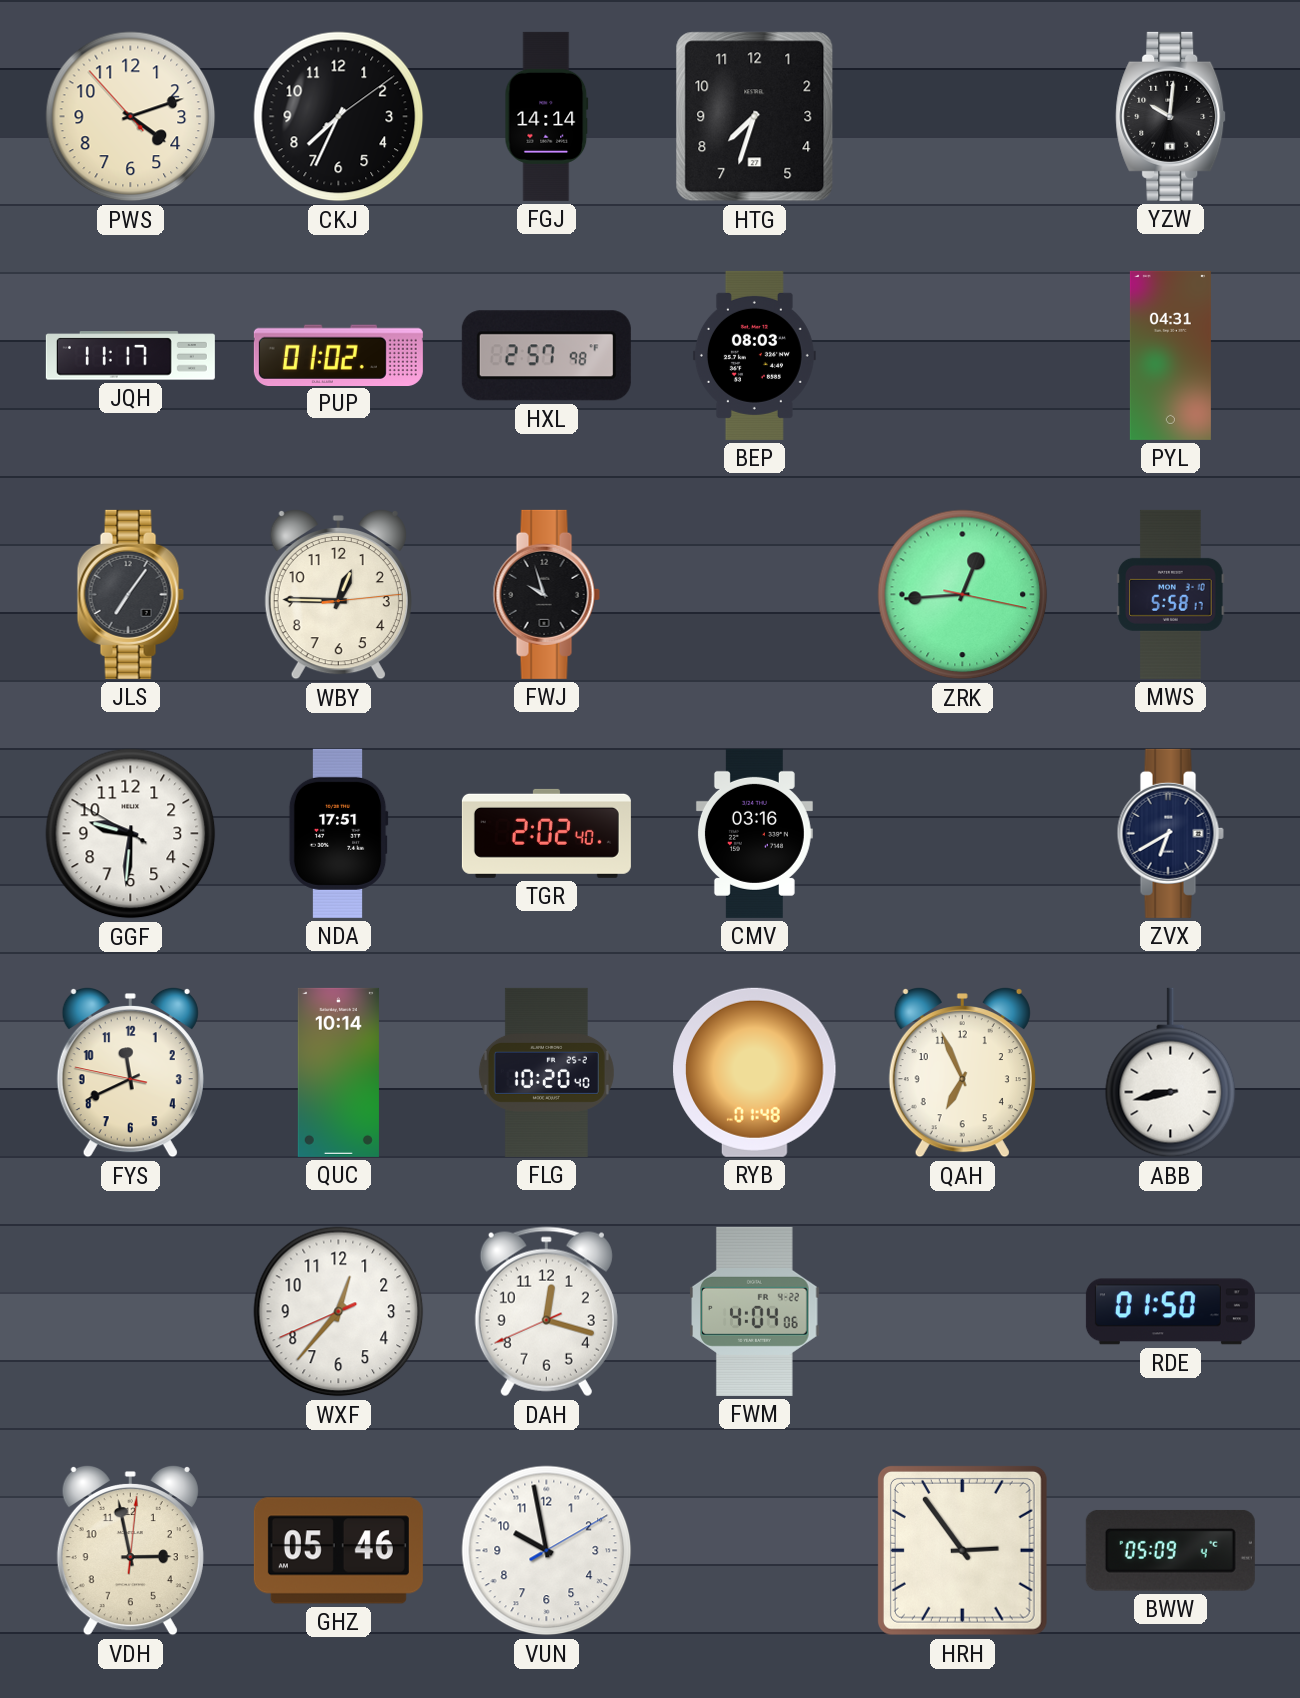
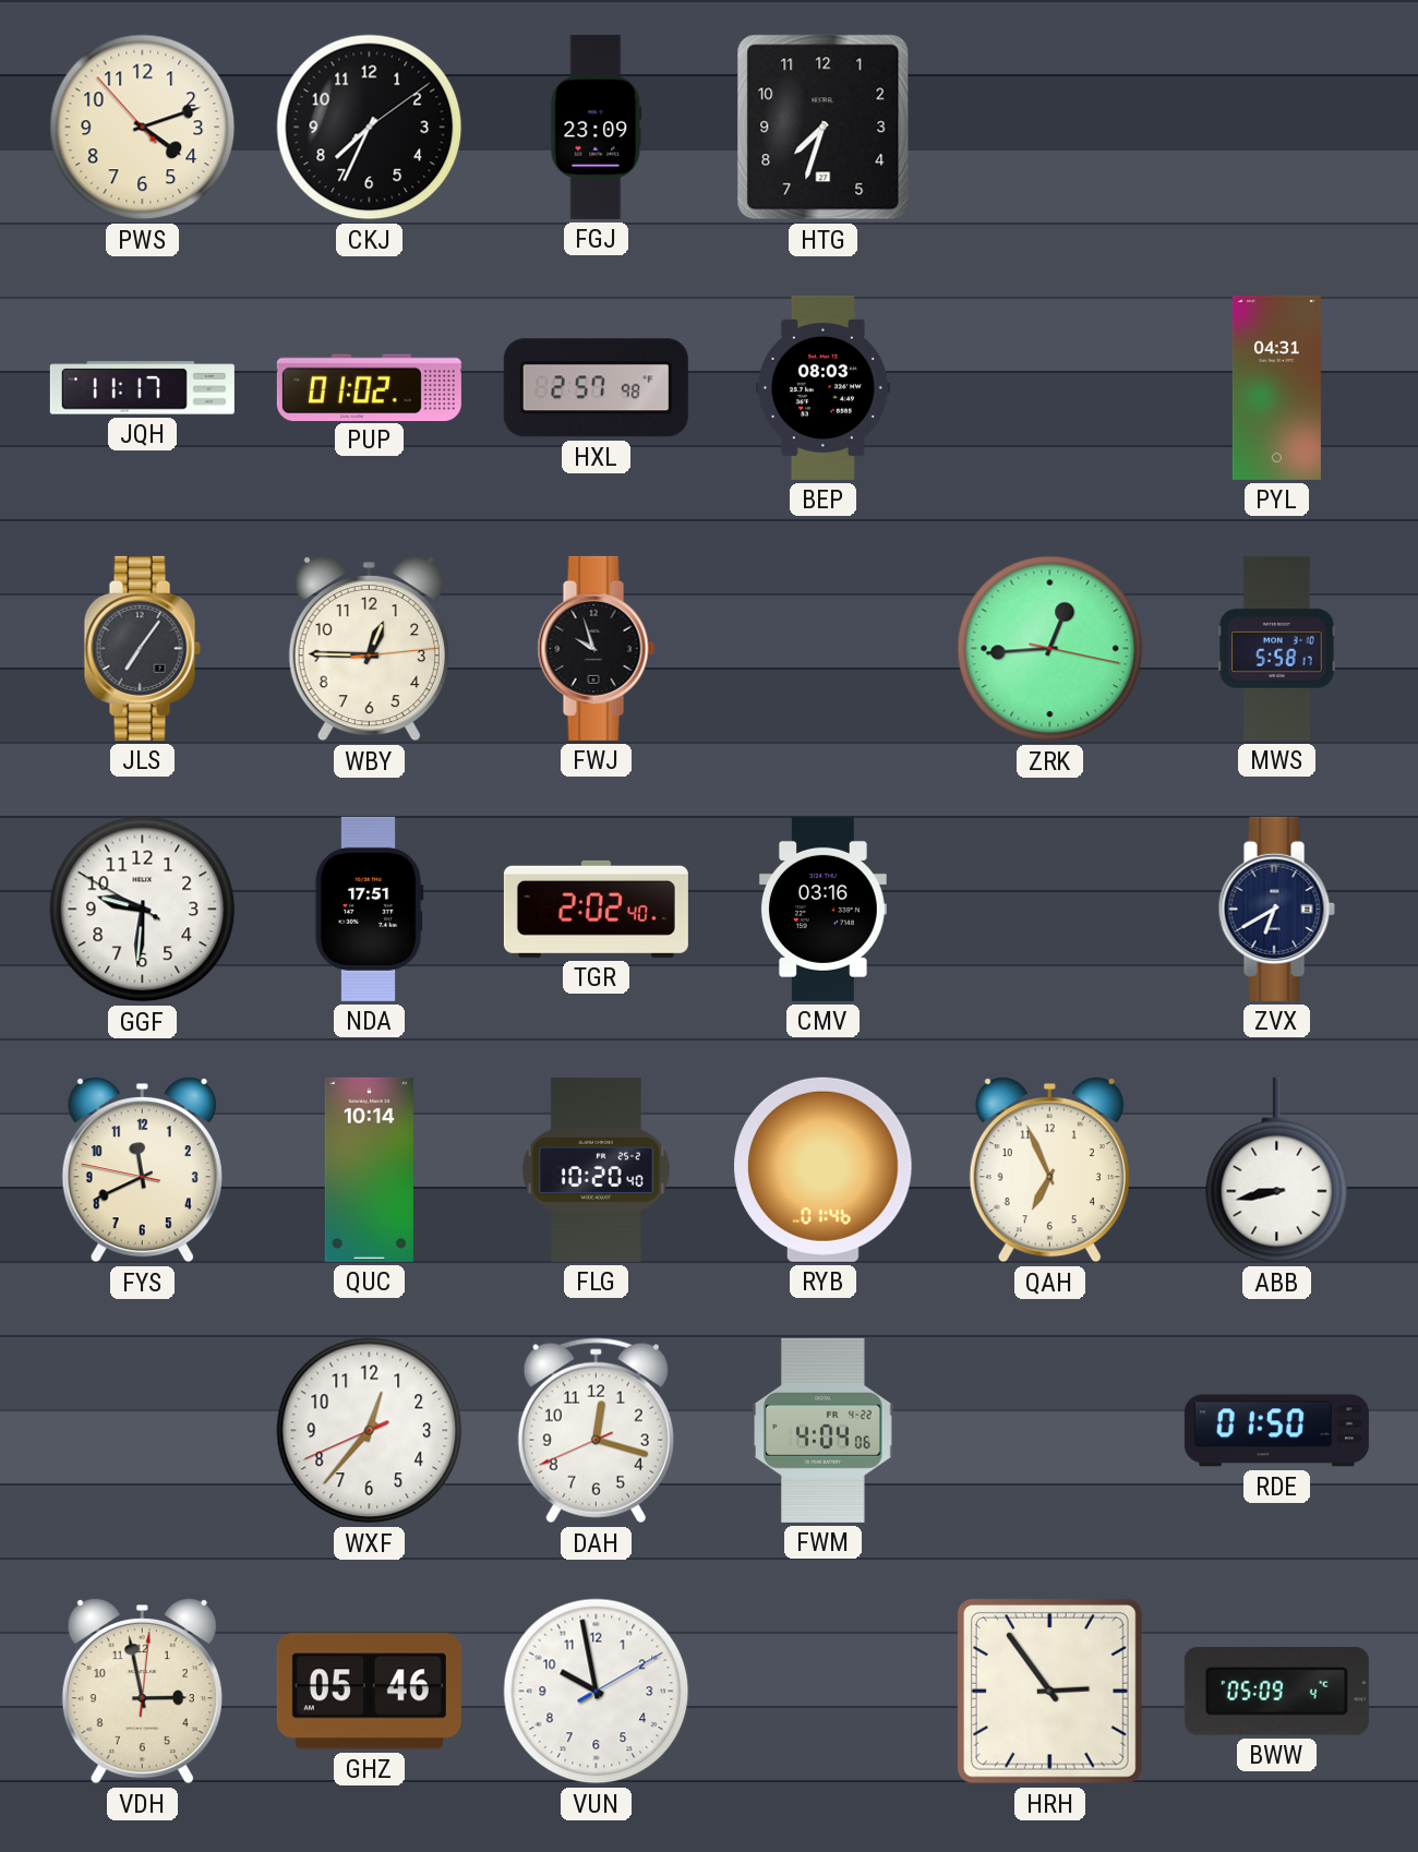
FGJ: 14:14 -> 23:09
YZW: 10:01 -> none
RYB: 01:48 -> 01:46
